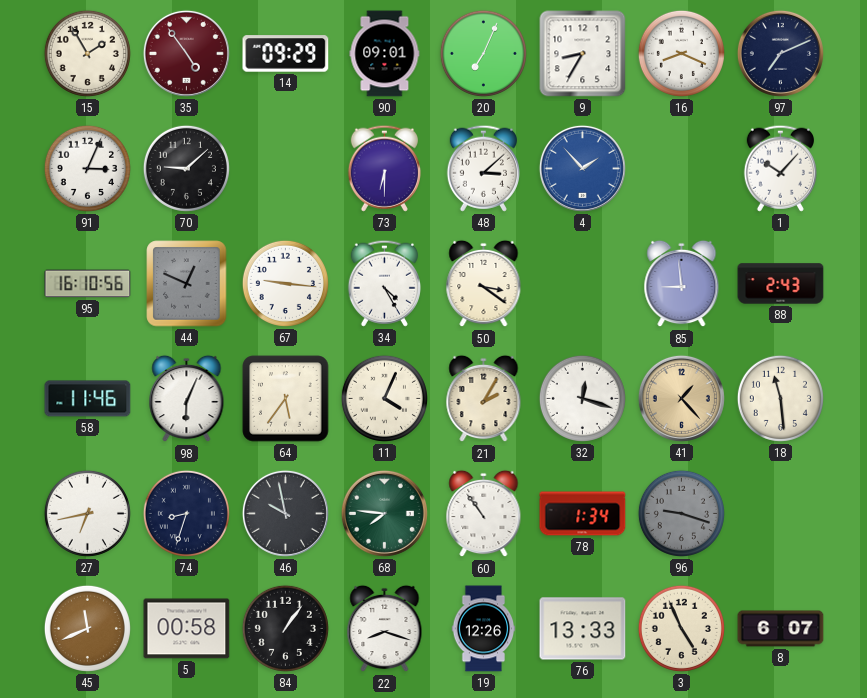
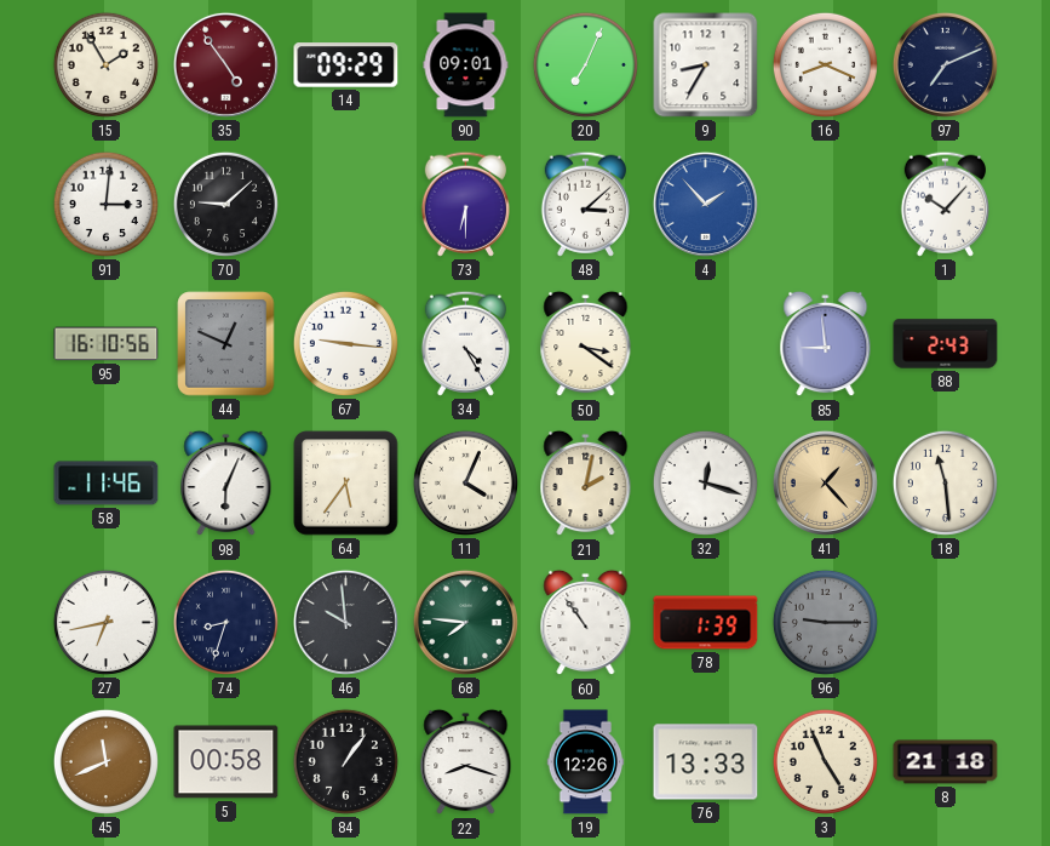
91: 3:04 -> 3:01
21: 2:05 -> 2:02
46: 9:58 -> 9:59
78: 1:34 -> 1:39
96: 9:18 -> 9:15
8: 6:07 -> 21:18
